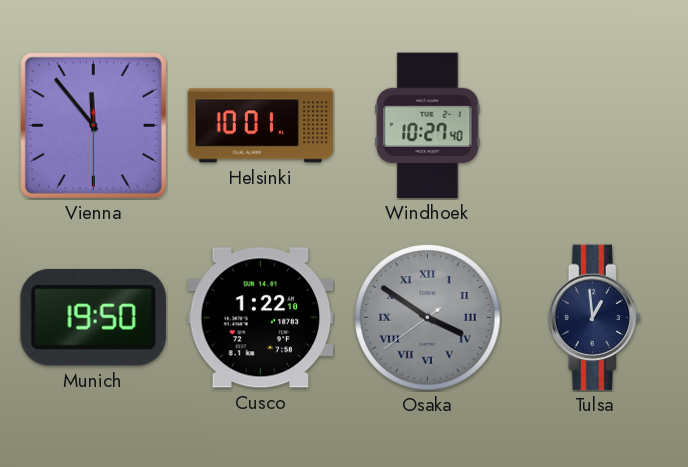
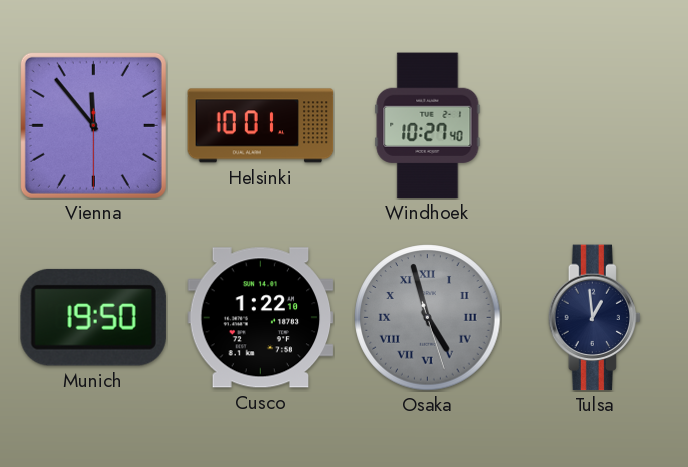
Osaka: 3:50 -> 4:57
